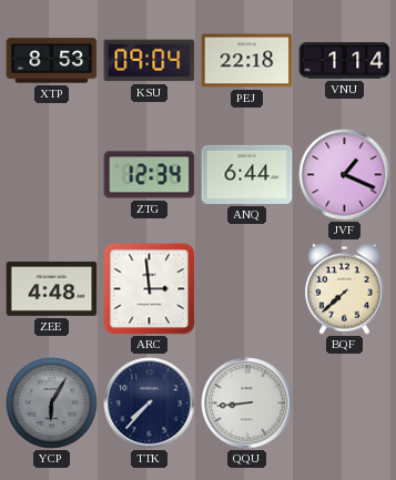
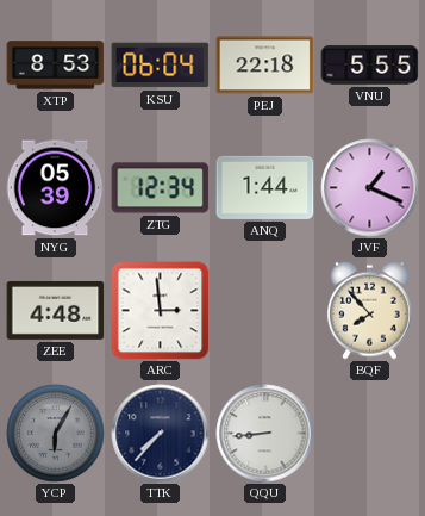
KSU: 09:04 -> 06:04
VNU: 1:14 -> 5:55
NYG: none -> 05:39
ANQ: 6:44 -> 1:44
BQF: 7:38 -> 7:53
